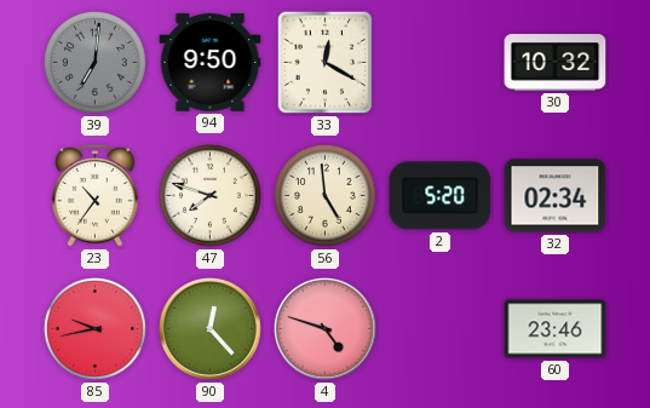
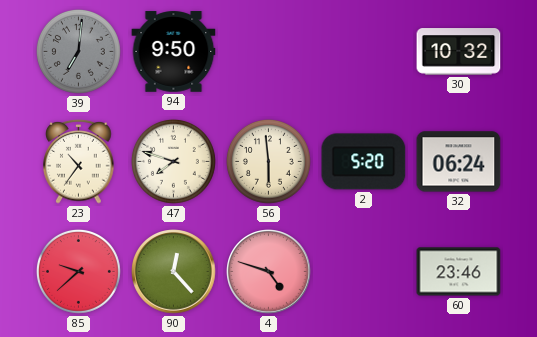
33: 12:20 -> none
56: 4:59 -> 5:59
32: 02:34 -> 06:24
85: 9:43 -> 9:38
